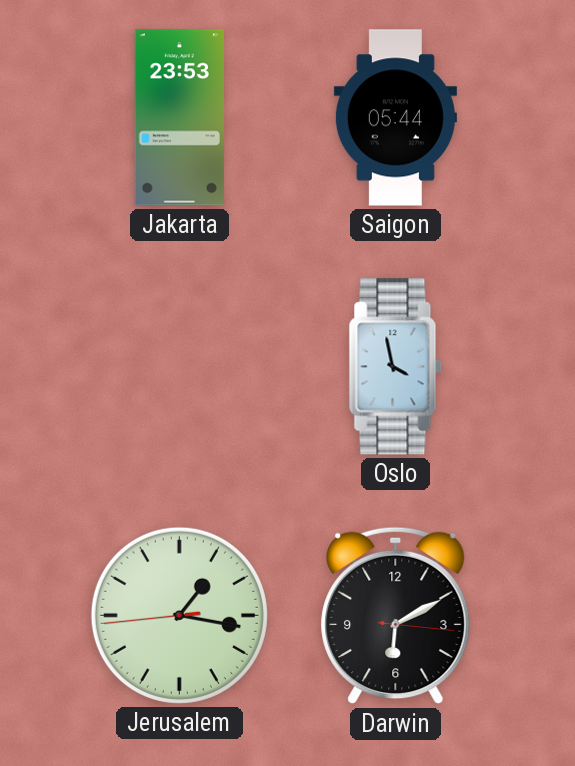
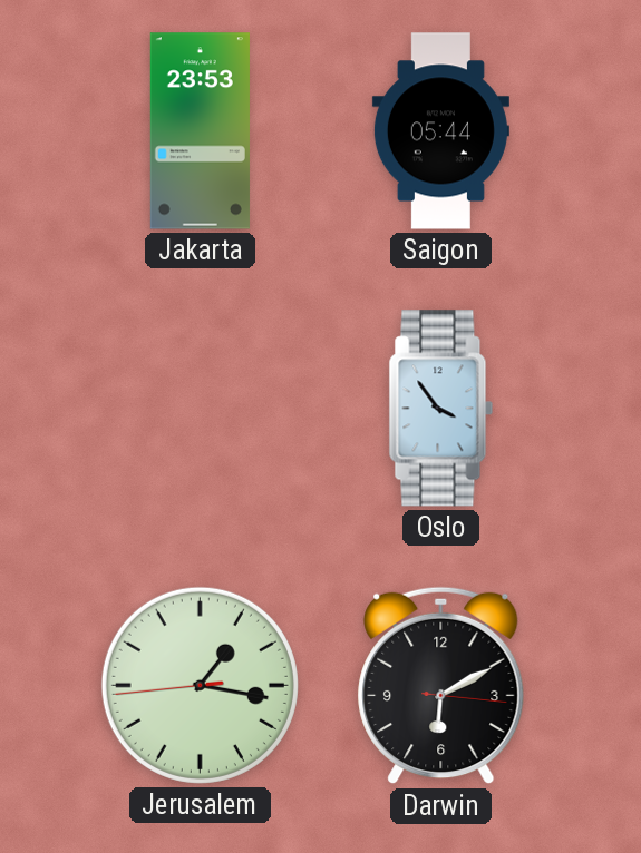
Oslo: 3:58 -> 3:54
